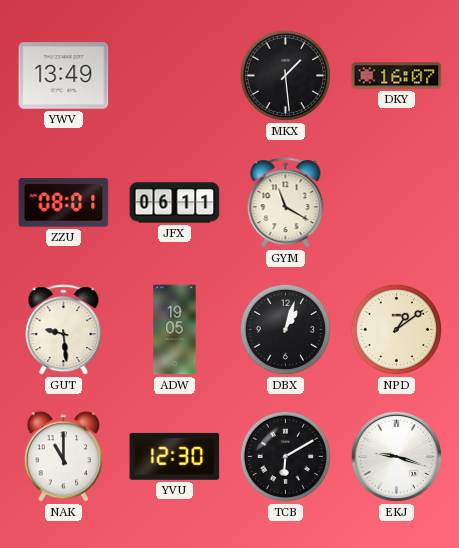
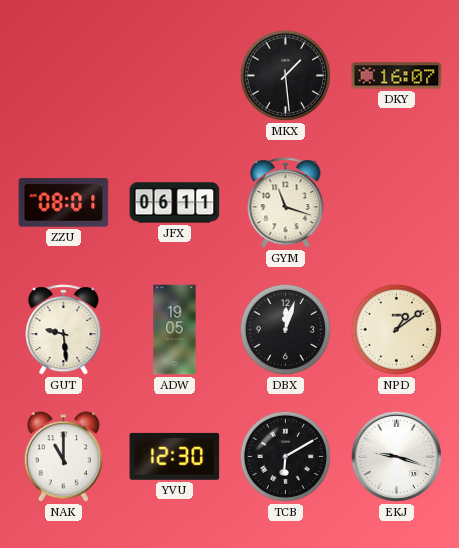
YWV: 13:49 -> none
GYM: 11:20 -> 11:18
DBX: 1:03 -> 12:03
